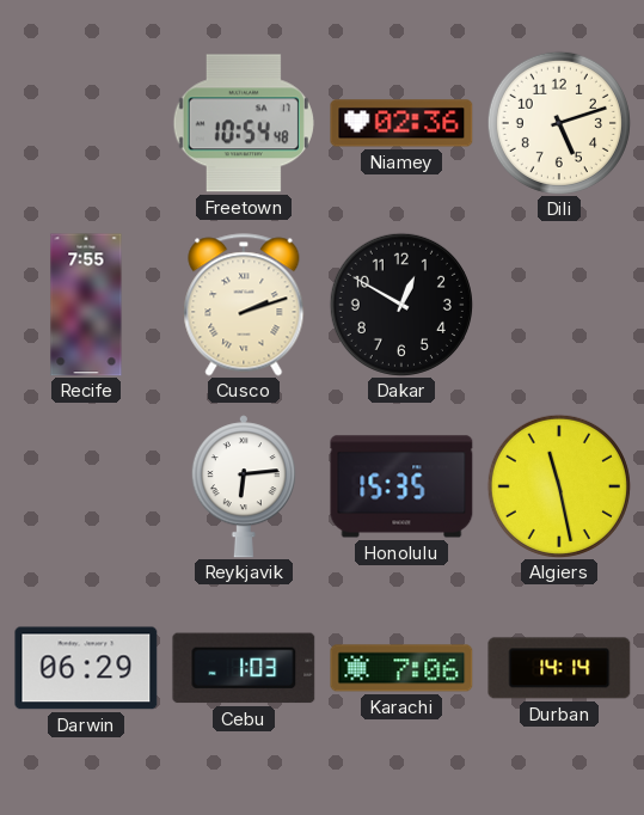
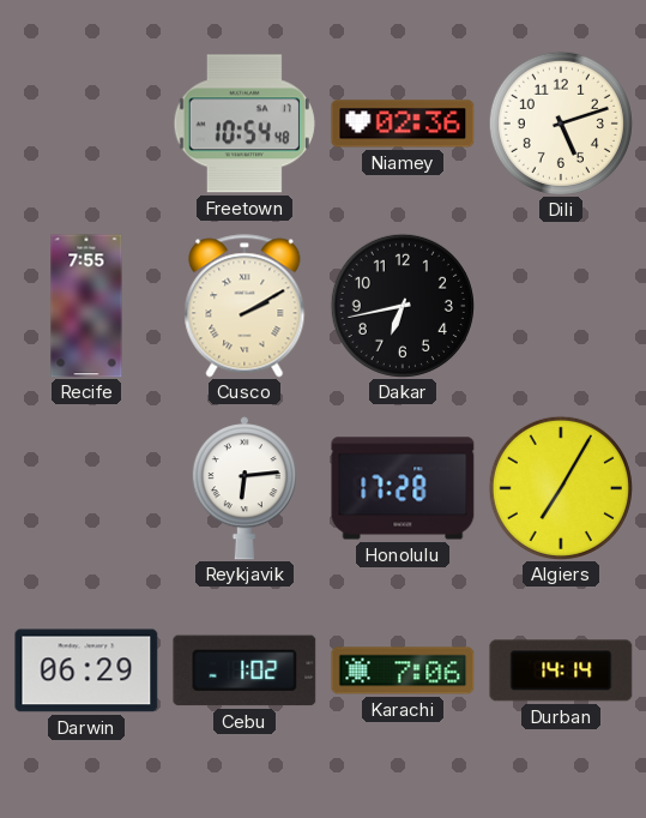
Cusco: 2:12 -> 2:10
Dakar: 12:50 -> 6:43
Honolulu: 15:35 -> 17:28
Algiers: 11:28 -> 7:05
Cebu: 1:03 -> 1:02
